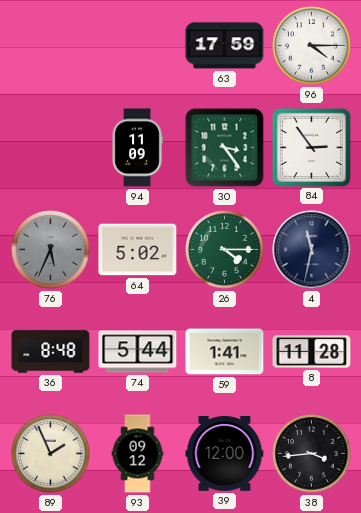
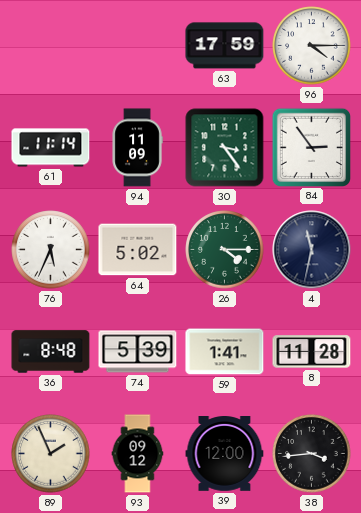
61: none -> 11:14
76 dial: grey -> white
74: 5:44 -> 5:39
